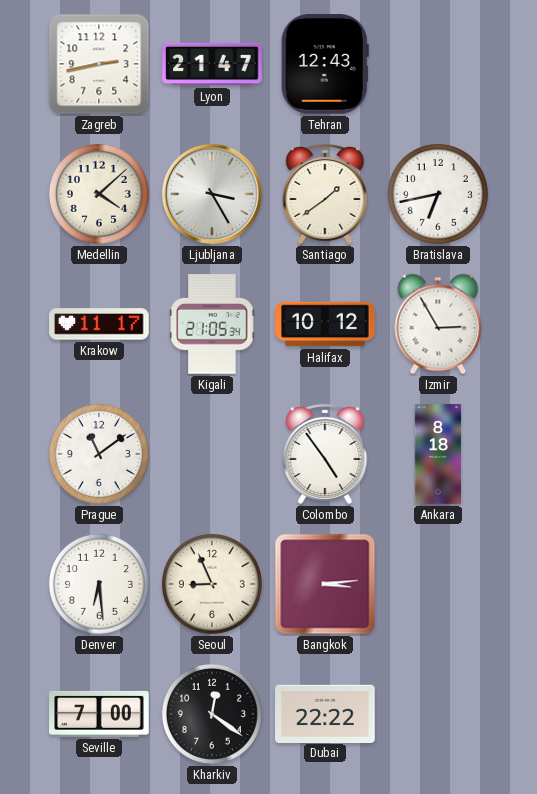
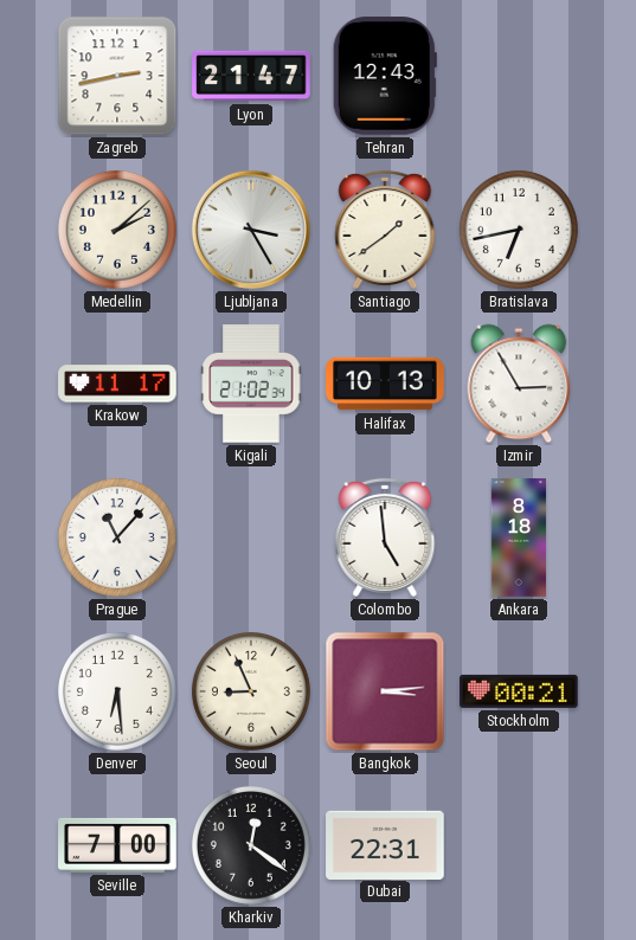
Medellin: 4:08 -> 2:08
Kigali: 21:05 -> 21:02
Halifax: 10:12 -> 10:13
Prague: 11:09 -> 11:07
Colombo: 4:54 -> 4:59
Stockholm: none -> 00:21
Dubai: 22:22 -> 22:31
